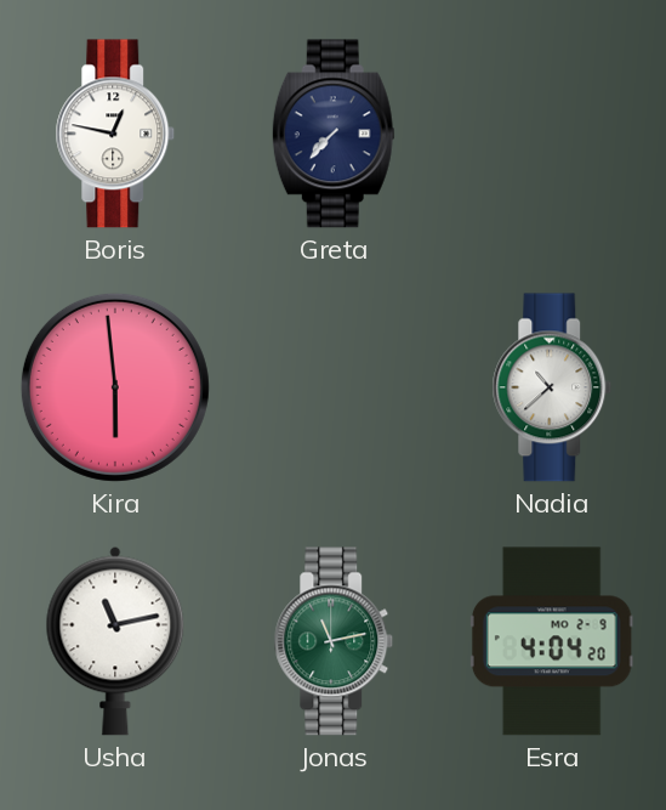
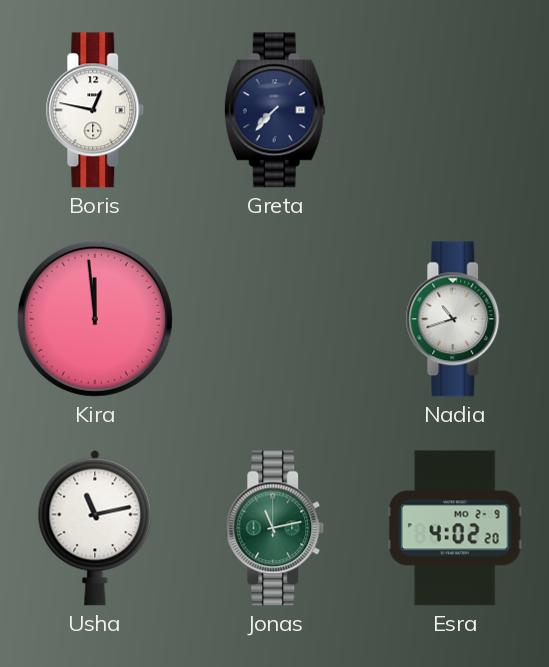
Kira: 5:59 -> 11:59
Nadia: 10:38 -> 10:42
Esra: 4:04 -> 4:02
